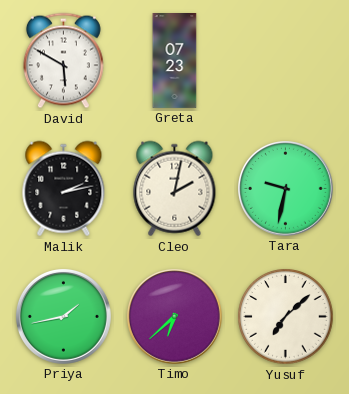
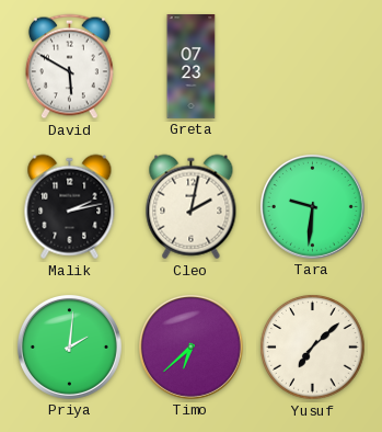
Tara: 9:32 -> 9:31
Priya: 1:43 -> 2:01
